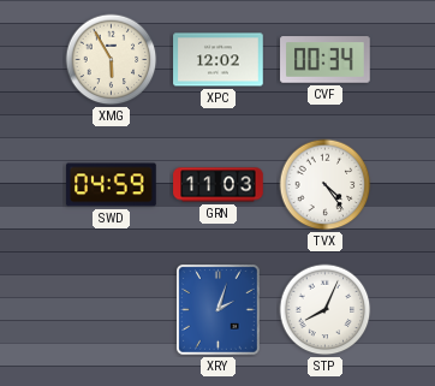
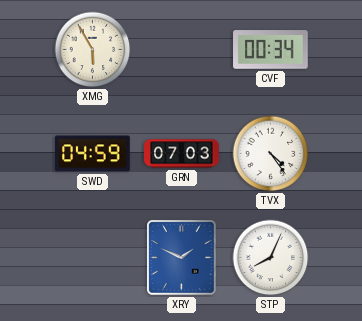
XPC: 12:02 -> none
GRN: 11:03 -> 07:03
XRY: 2:03 -> 1:49
